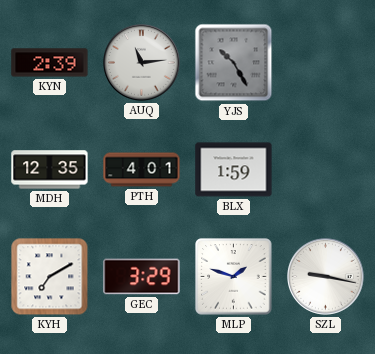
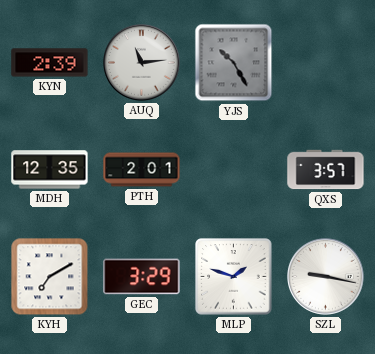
PTH: 4:01 -> 2:01
BLX: 1:59 -> none
QXS: none -> 3:57
